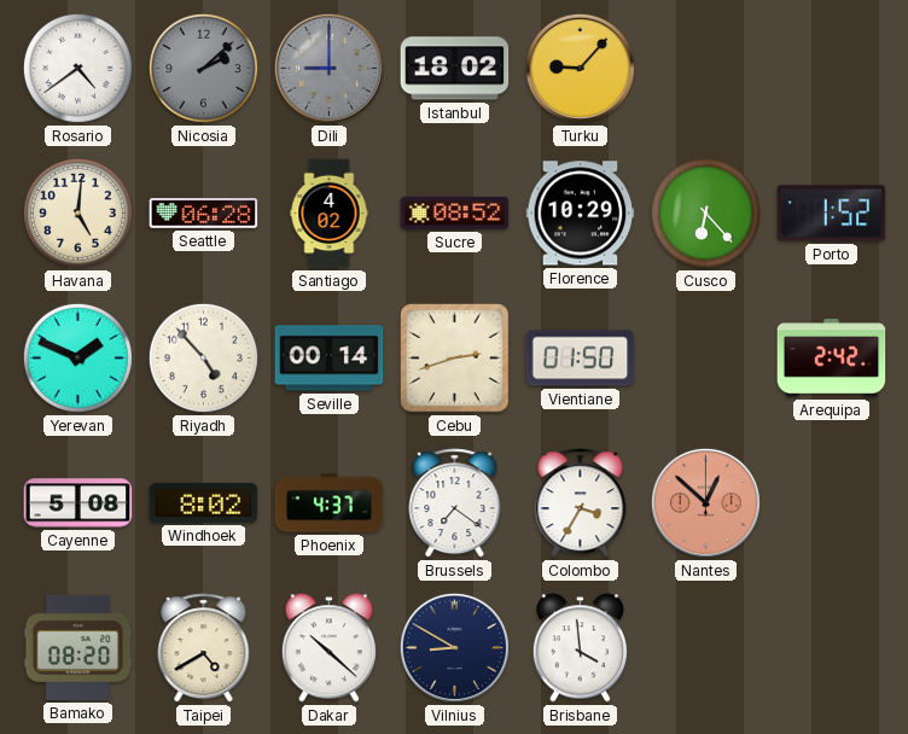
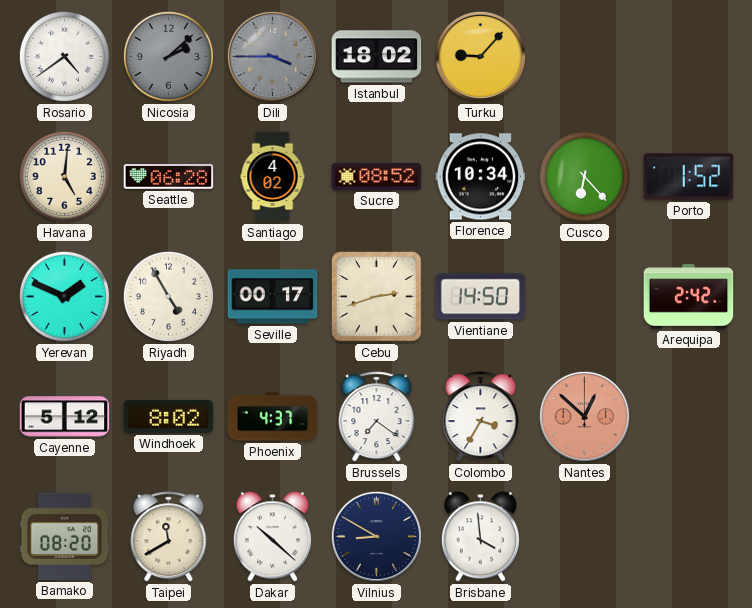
Dili: 9:00 -> 3:45
Florence: 10:29 -> 10:34
Riyadh: 4:53 -> 4:55
Seville: 00:14 -> 00:17
Vientiane: 01:50 -> 14:50
Cayenne: 5:08 -> 5:12
Taipei: 4:40 -> 11:40
